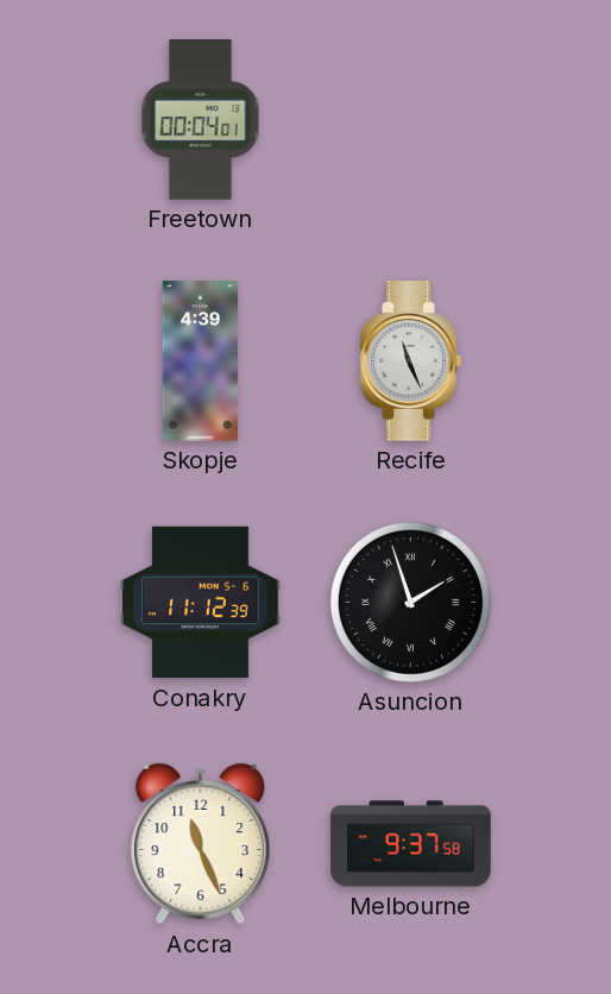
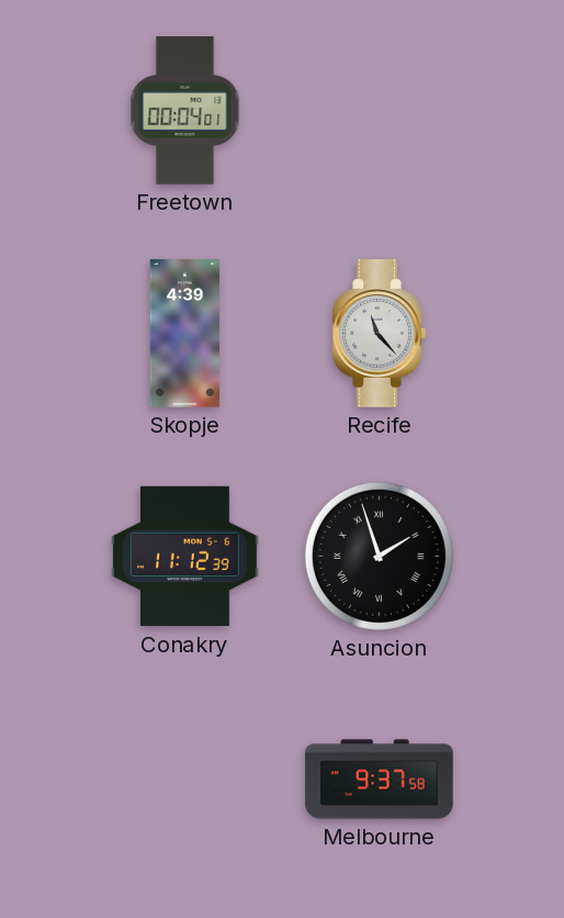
Recife: 11:26 -> 11:23
Accra: 11:26 -> none
